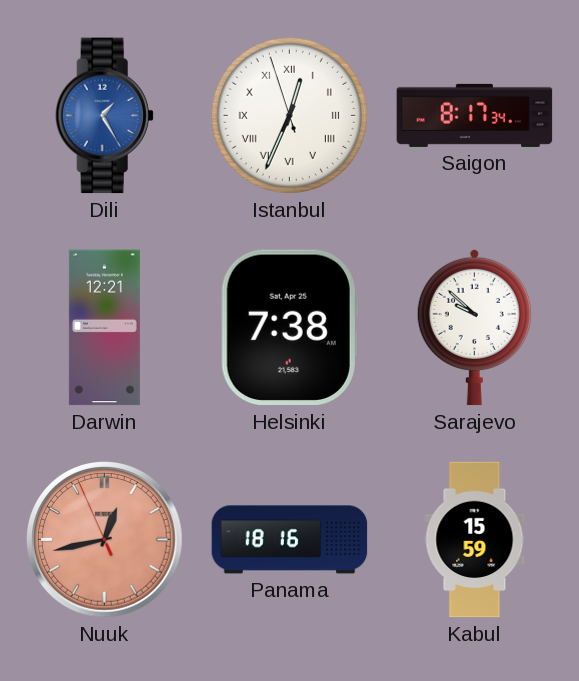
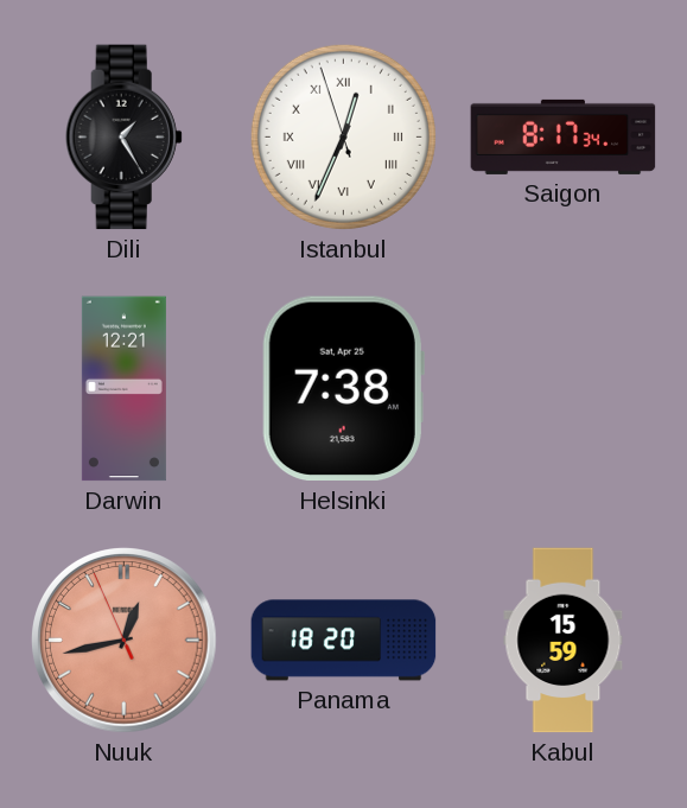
Dili dial: blue -> black
Sarajevo: 9:52 -> none
Panama: 18:16 -> 18:20
